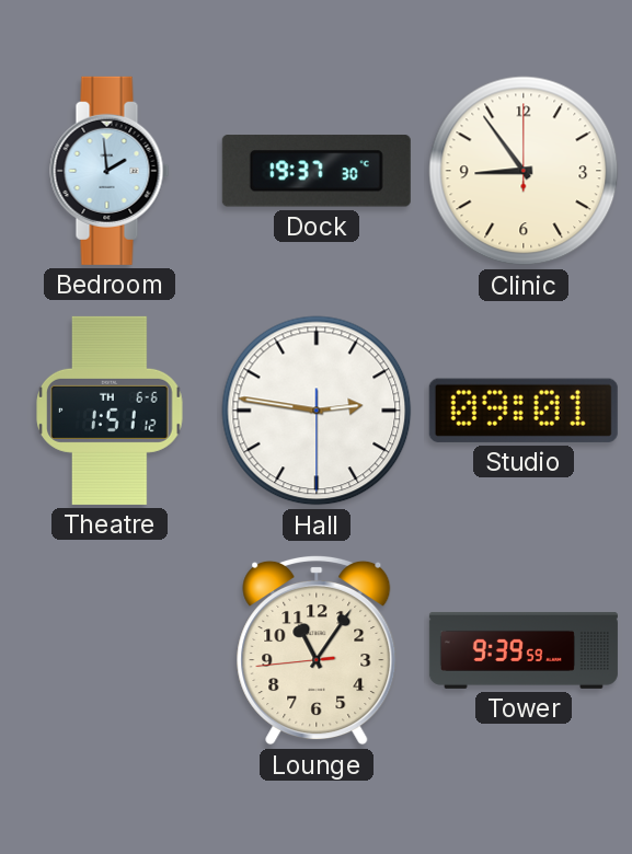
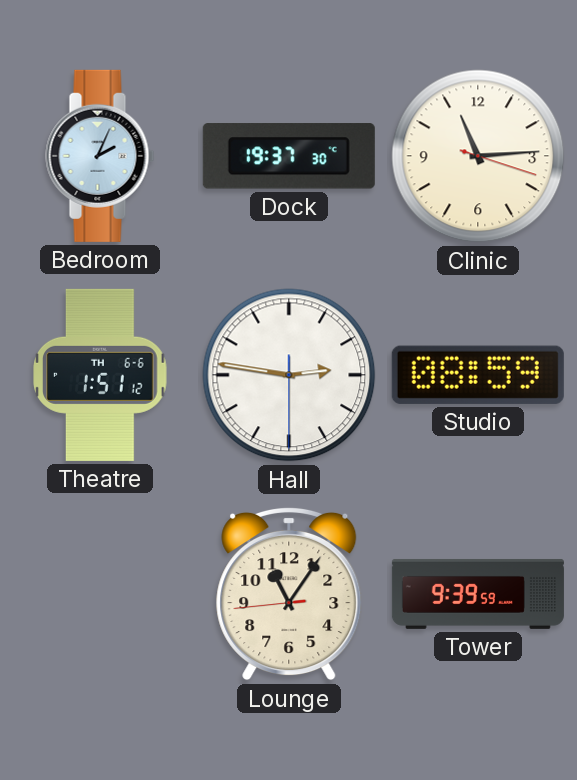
Bedroom: 1:59 -> 2:04
Clinic: 8:54 -> 11:14
Studio: 09:01 -> 08:59
